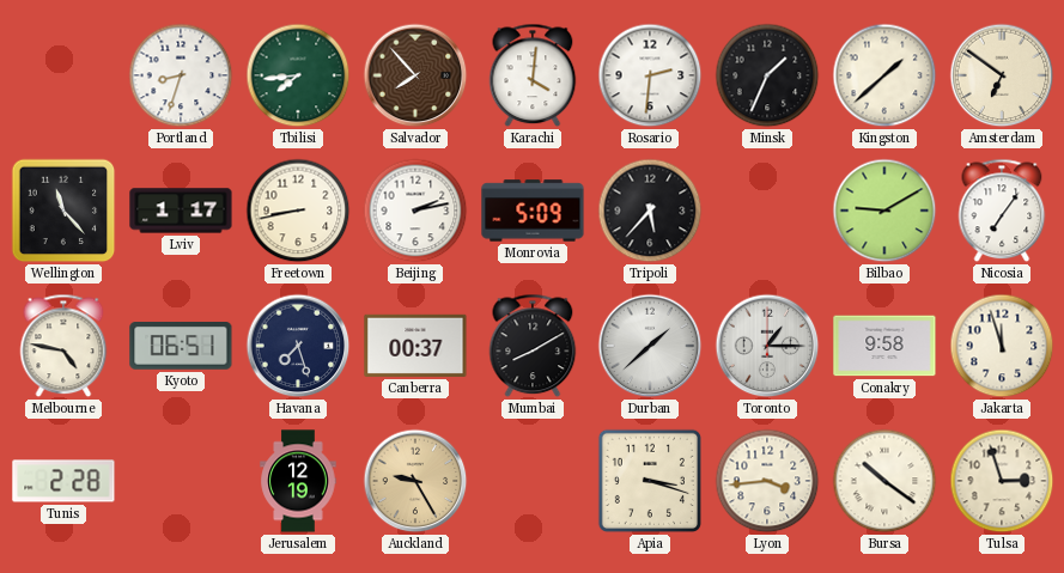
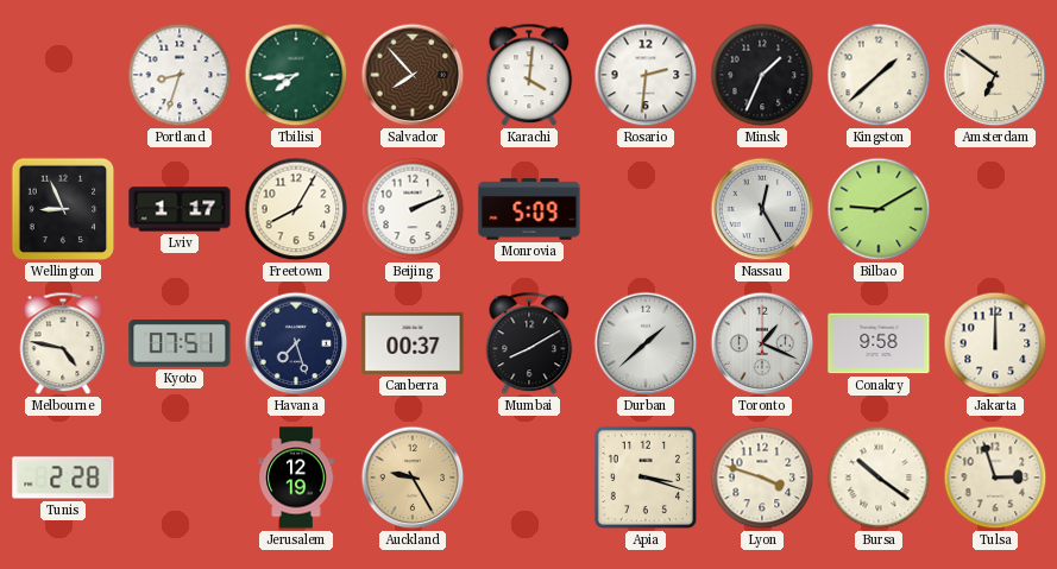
Wellington: 11:23 -> 8:56
Freetown: 8:43 -> 8:05
Beijing: 2:13 -> 2:11
Tripoli: 5:37 -> none
Nassau: none -> 12:25
Nicosia: 7:06 -> none
Kyoto: 06:51 -> 07:51
Toronto: 1:15 -> 1:19
Jakarta: 11:57 -> 12:00
Lyon: 3:44 -> 3:48
